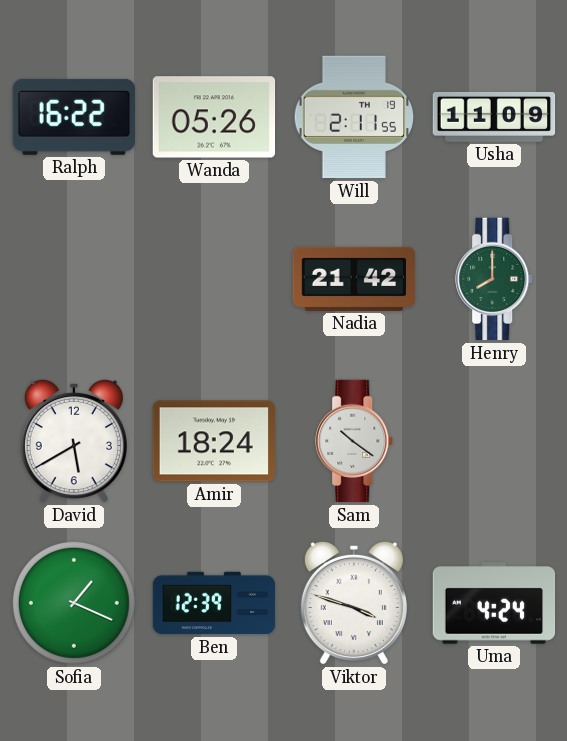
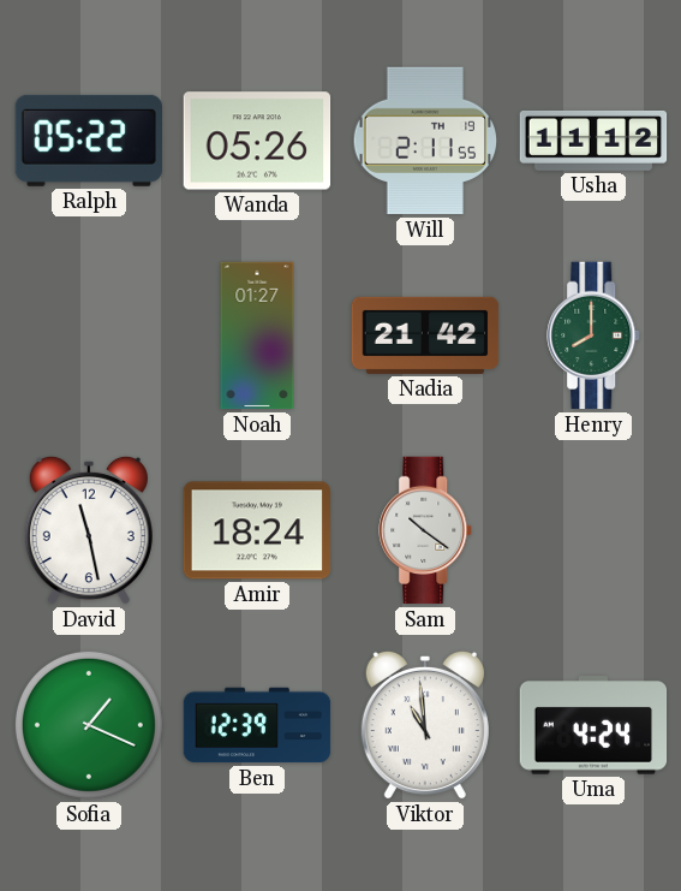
Ralph: 16:22 -> 05:22
Usha: 11:09 -> 11:12
Noah: none -> 01:27
David: 5:40 -> 11:28
Viktor: 3:48 -> 10:59
